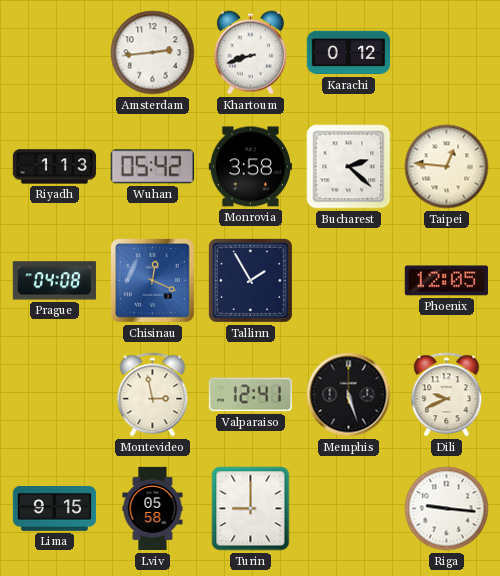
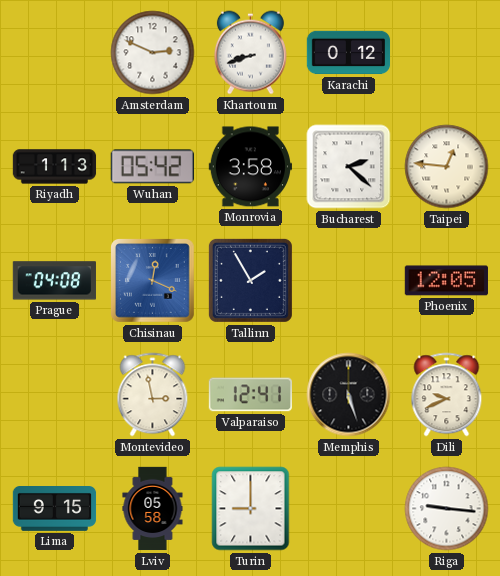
Amsterdam: 2:44 -> 2:49
